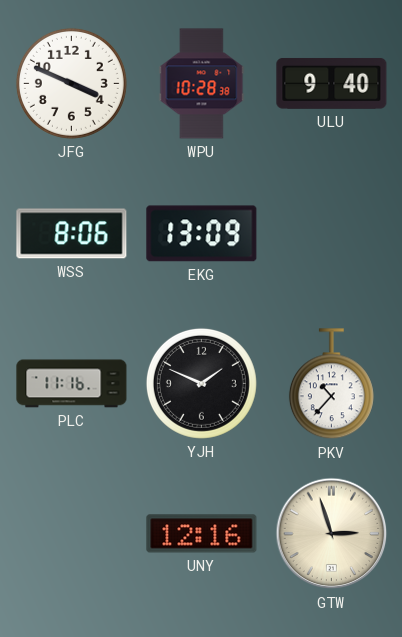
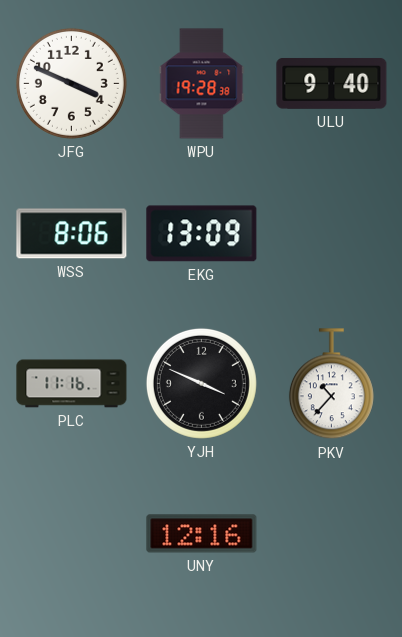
WPU: 10:28 -> 19:28
YJH: 1:49 -> 3:49
GTW: 2:57 -> none
